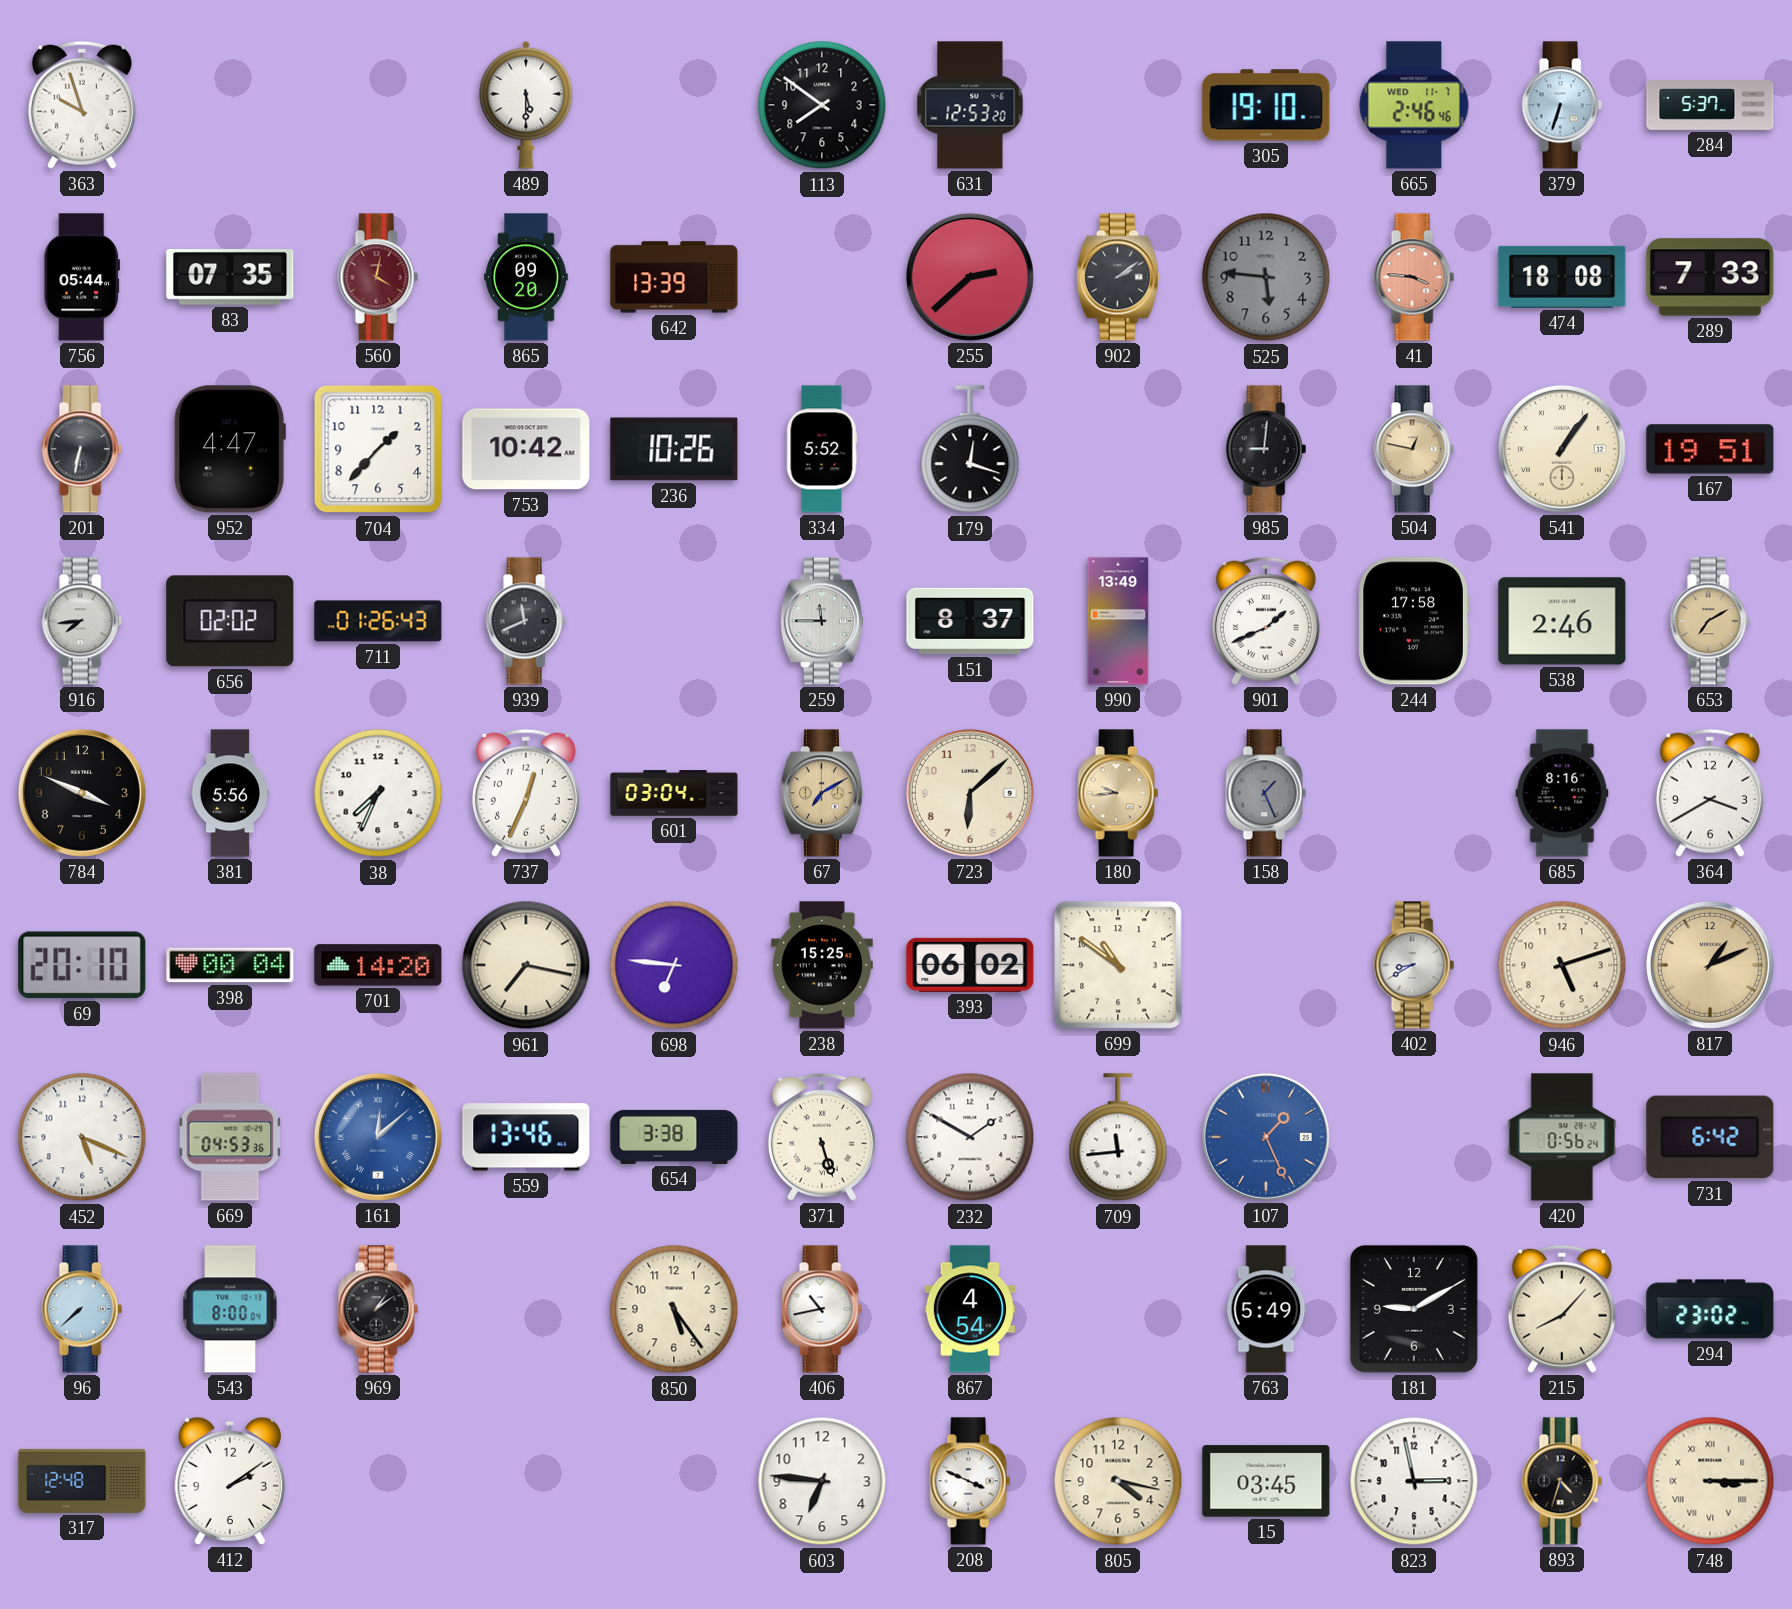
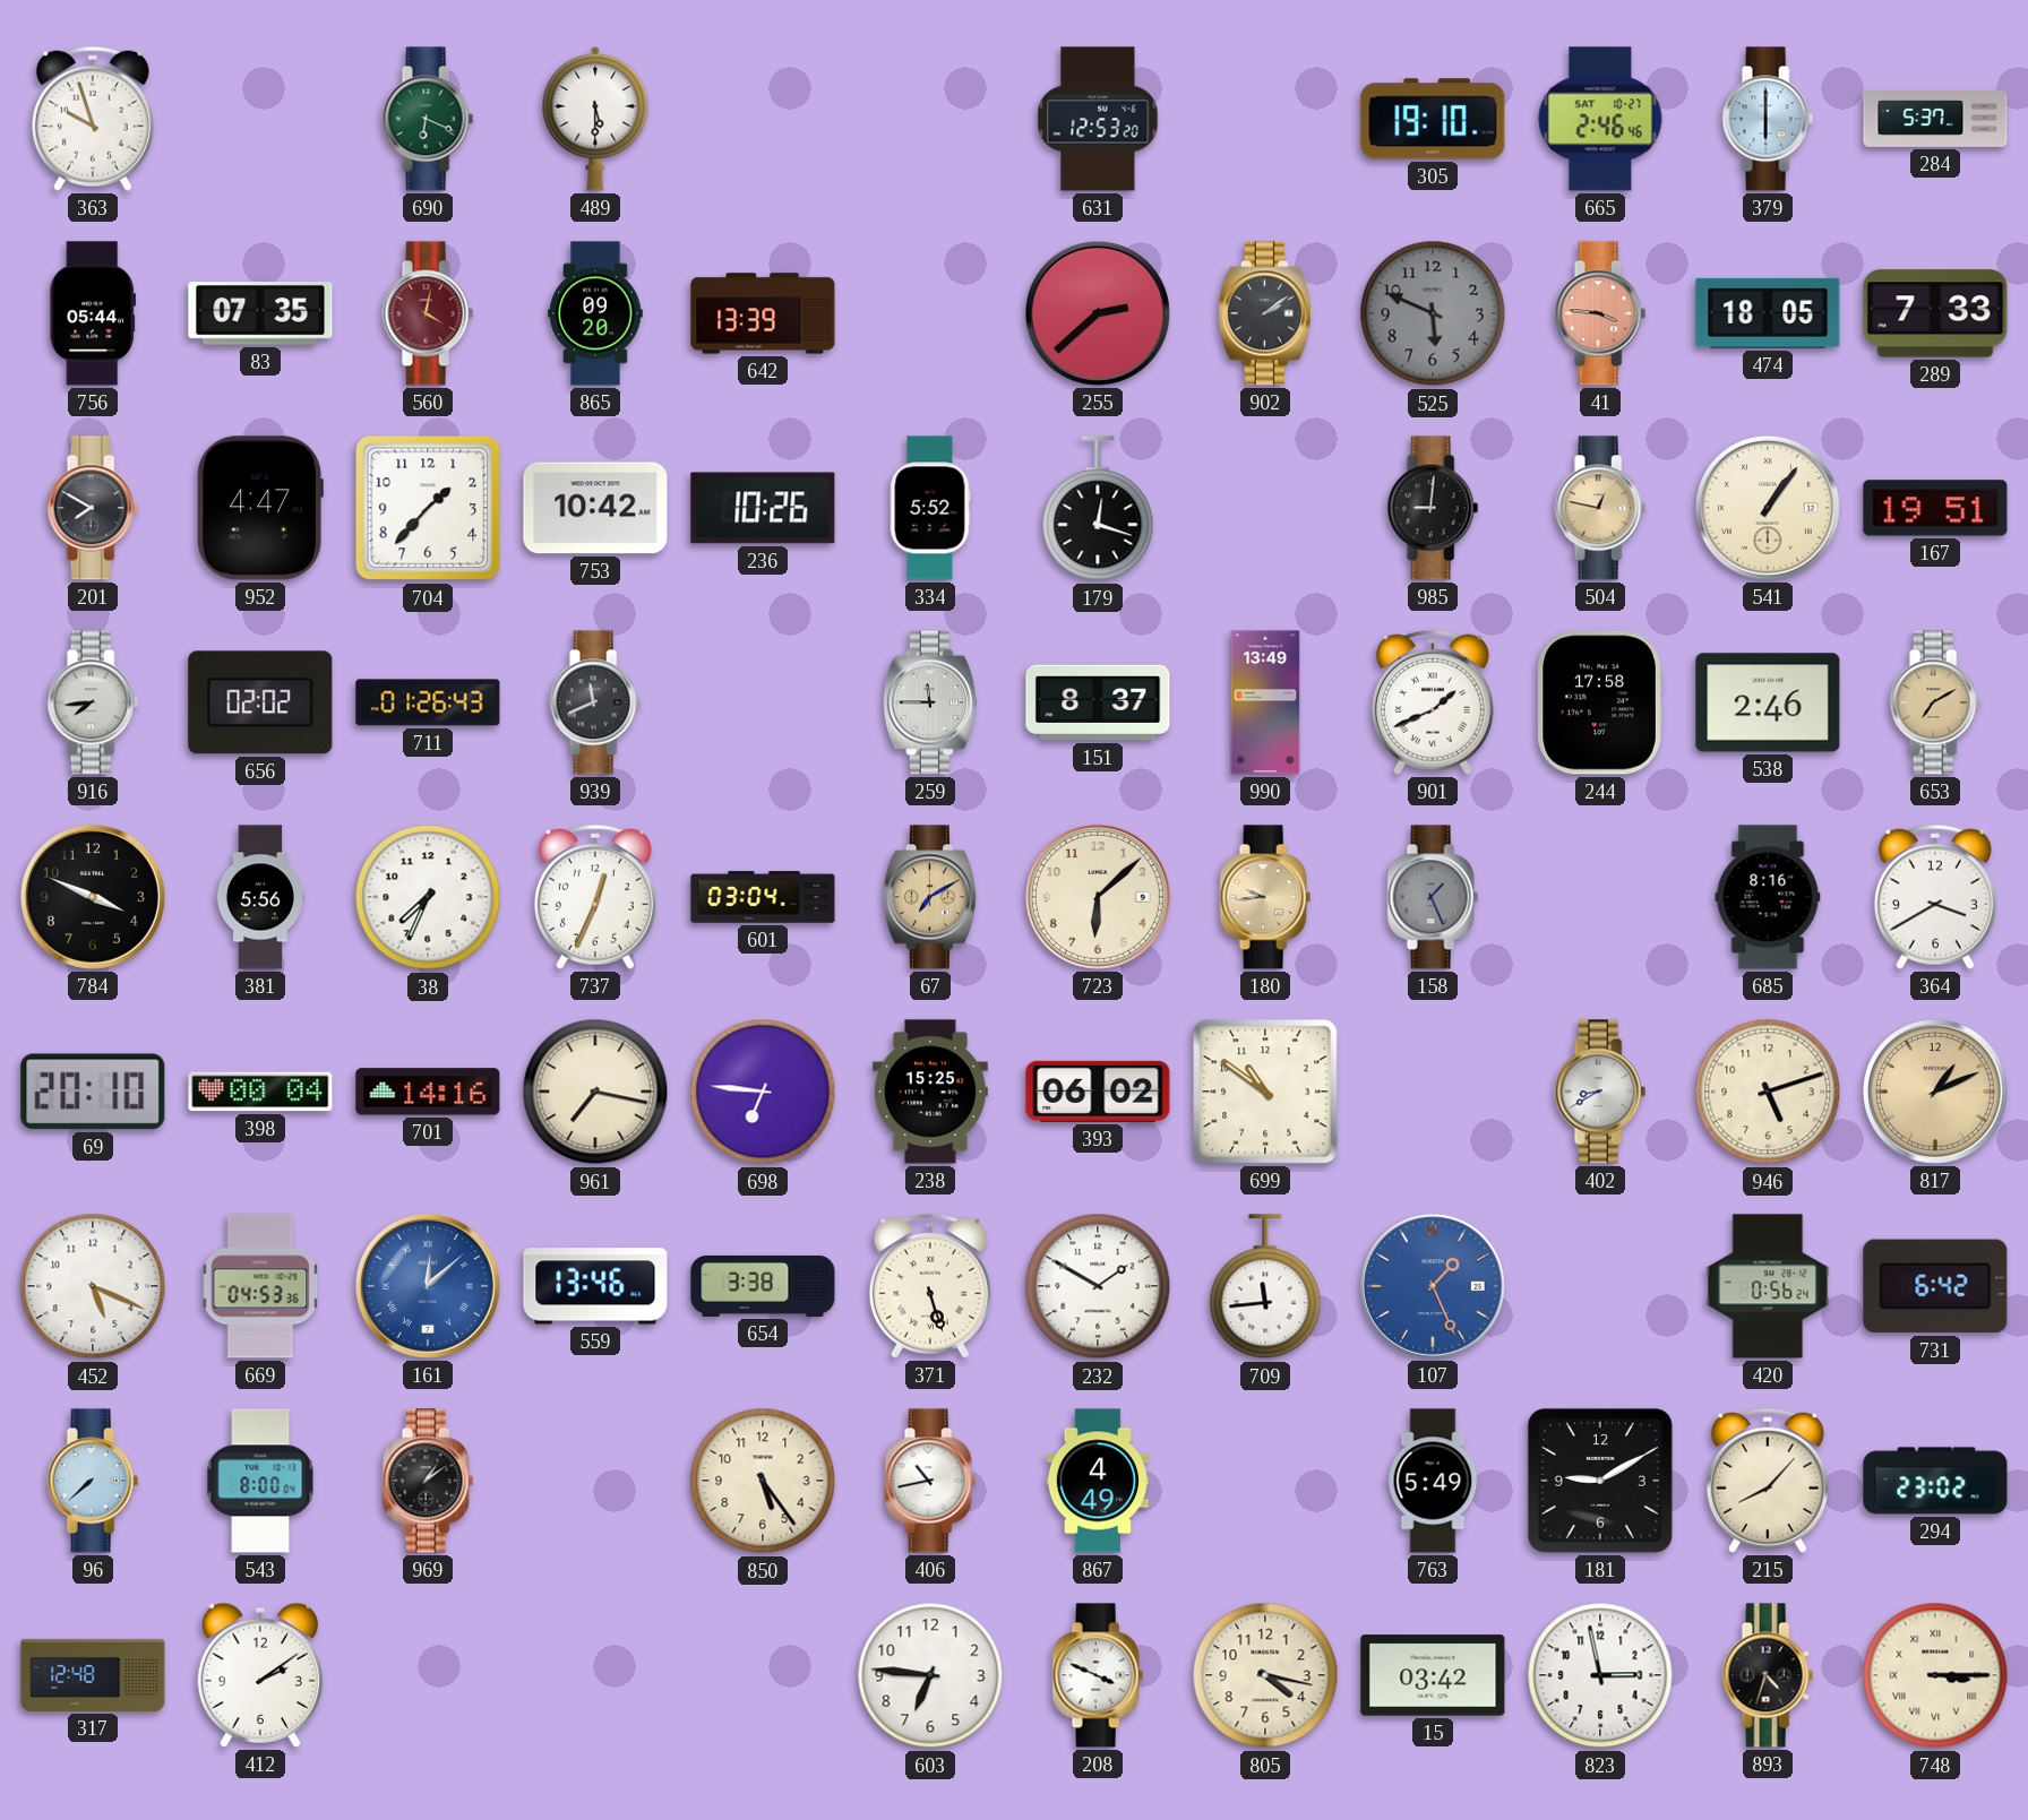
690: none -> 6:19
113: 7:51 -> none
665 date: WED 11-7 -> SAT 10-27
379: 6:33 -> 6:00
525: 5:46 -> 5:49
474: 18:08 -> 18:05
201: 6:32 -> 7:50
701: 14:20 -> 14:16
867: 4:54 -> 4:49
15: 03:45 -> 03:42
